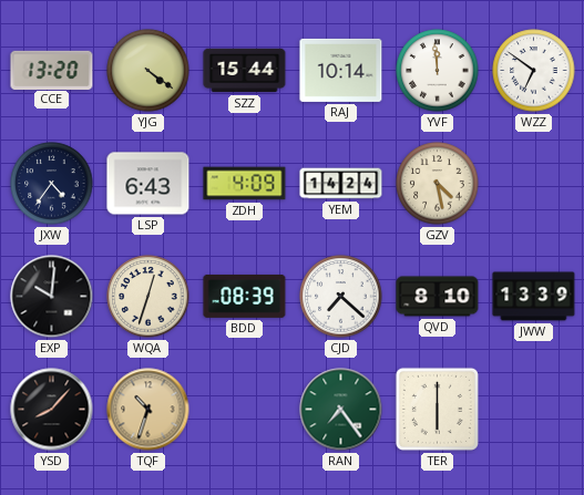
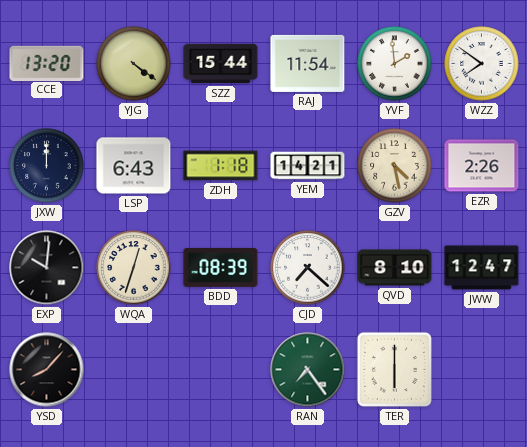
RAJ: 10:14 -> 11:54
YVF: 11:59 -> 1:59
WZZ: 6:51 -> 7:51
JXW: 4:36 -> 12:00
ZDH: 4:09 -> 1:18
YEM: 14:24 -> 14:21
EZR: none -> 2:26
JWW: 13:39 -> 12:47
TQF: 10:33 -> none
